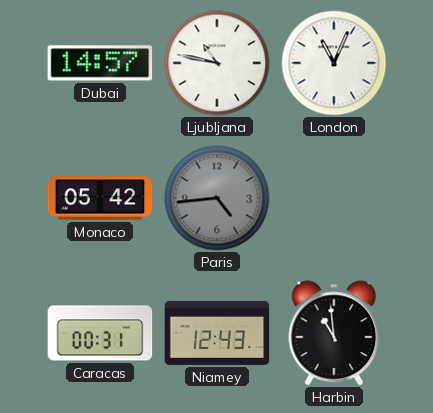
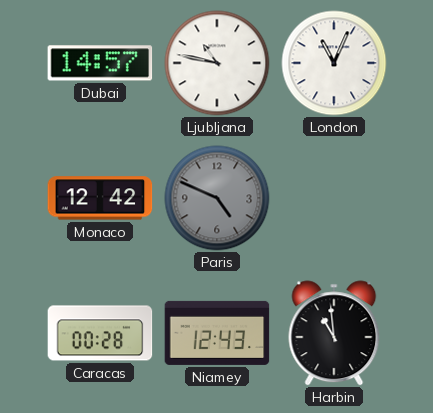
Monaco: 05:42 -> 12:42
Paris: 4:44 -> 4:49
Caracas: 00:31 -> 00:28
